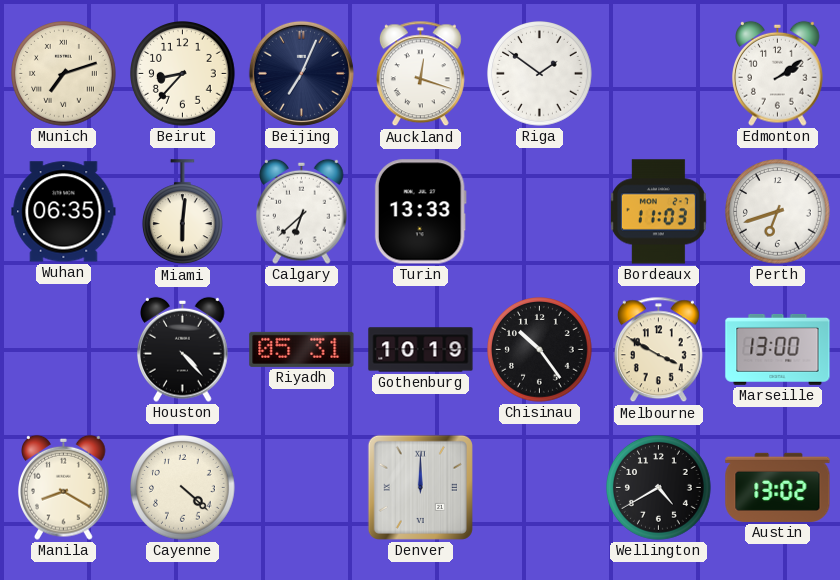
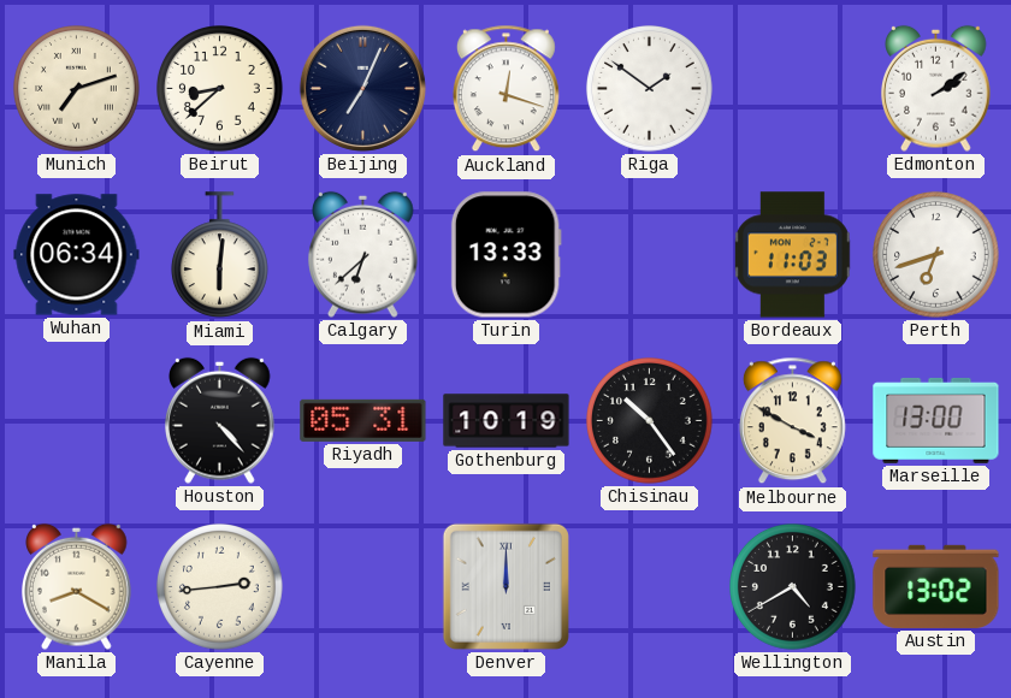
Beirut: 8:37 -> 8:38
Wuhan: 06:35 -> 06:34
Cayenne: 4:22 -> 2:44
